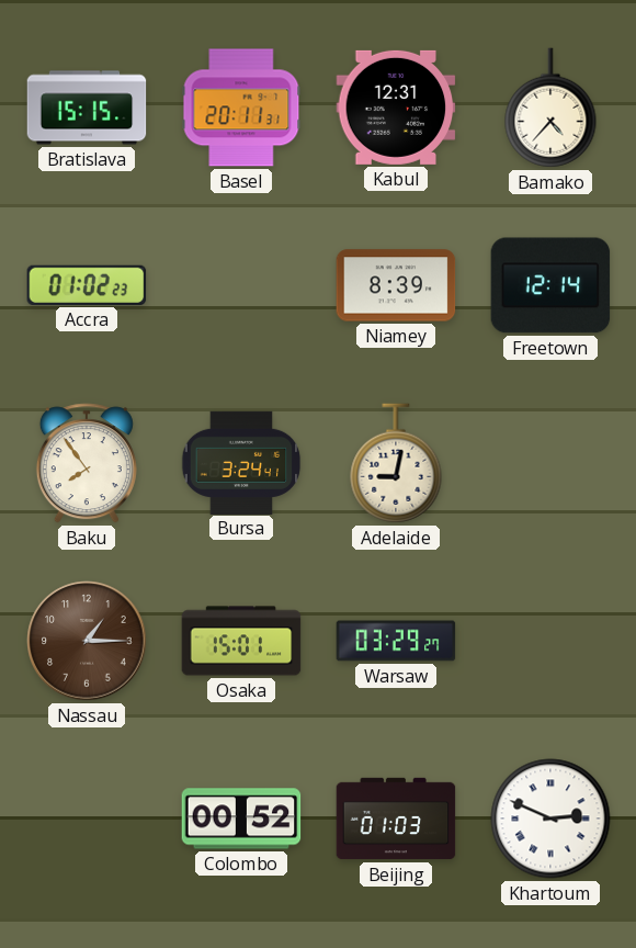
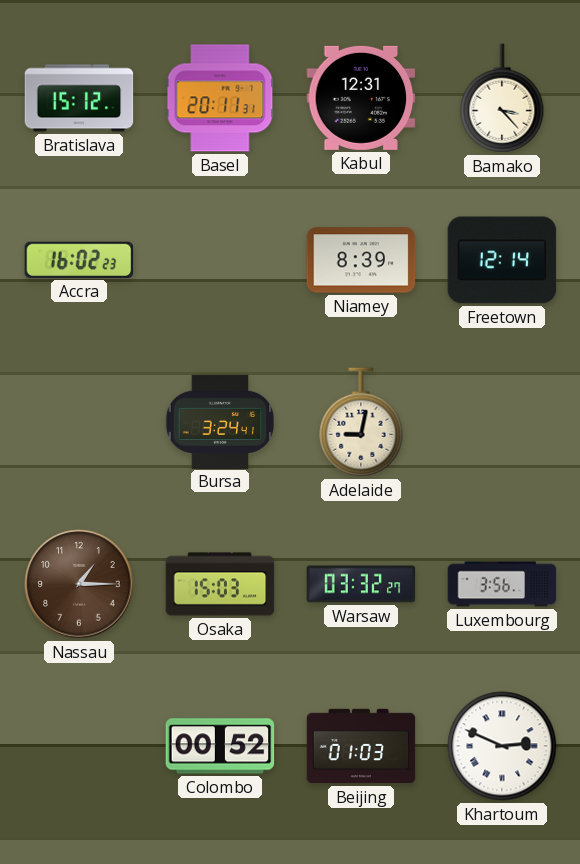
Bratislava: 15:15 -> 15:12
Bamako: 4:37 -> 3:23
Accra: 01:02 -> 16:02
Baku: 7:54 -> none
Osaka: 15:01 -> 15:03
Warsaw: 03:29 -> 03:32
Luxembourg: none -> 3:56
